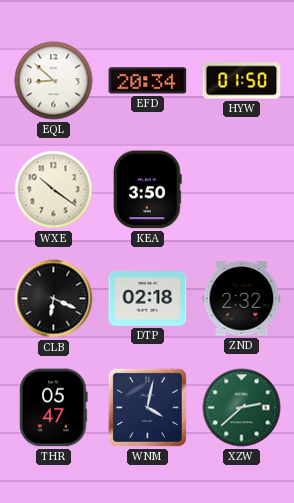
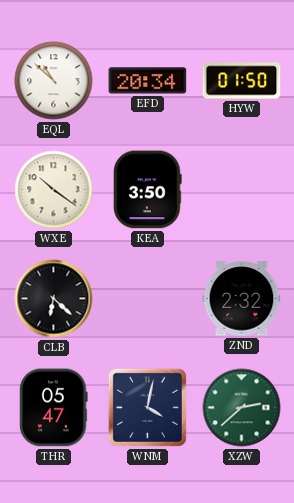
EQL: 8:52 -> 10:52
CLB: 6:19 -> 6:22
DTP: 02:18 -> none
